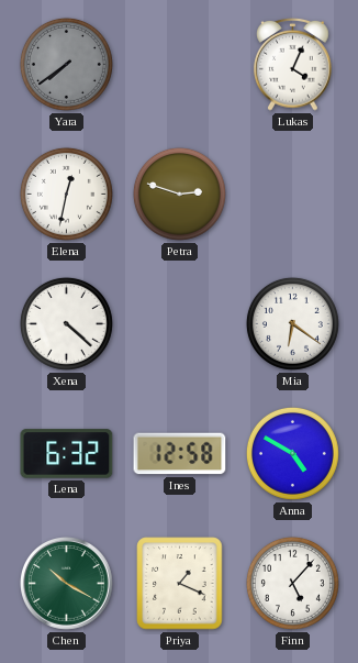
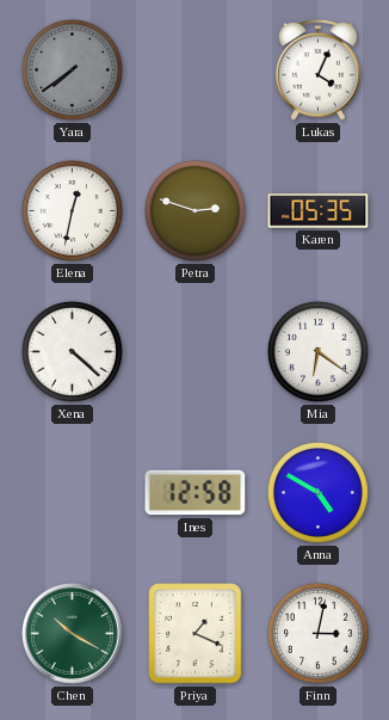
Karen: none -> 05:35
Lena: 6:32 -> none
Finn: 5:07 -> 3:02
